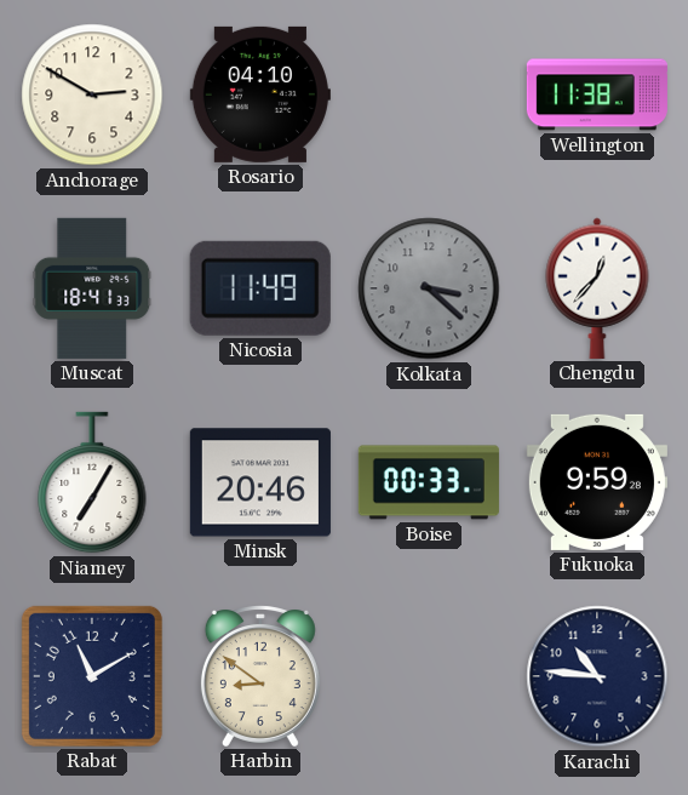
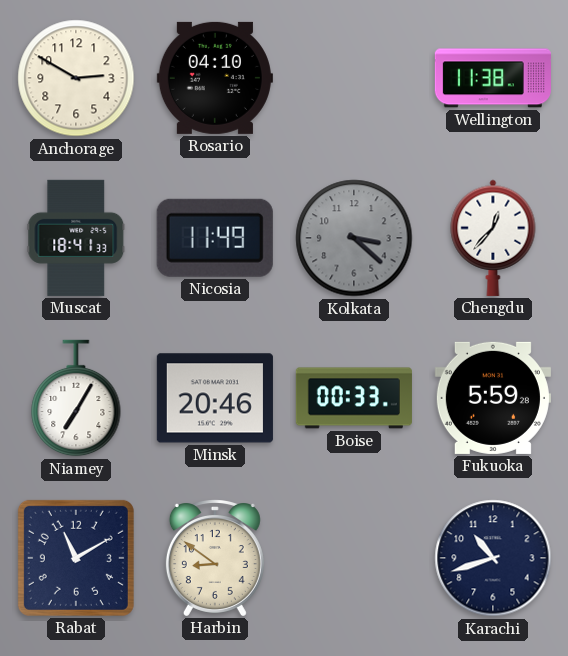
Fukuoka: 9:59 -> 5:59
Karachi: 10:46 -> 10:42
